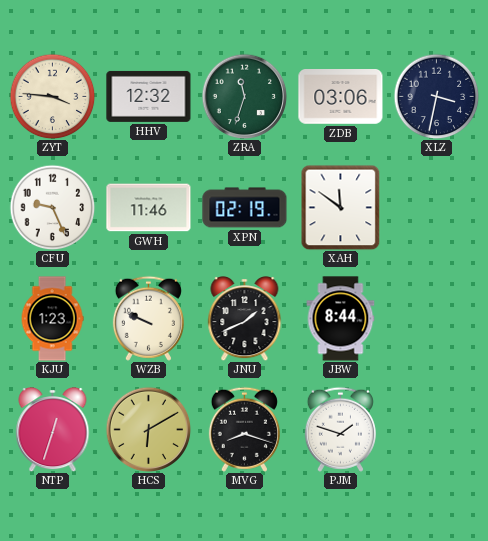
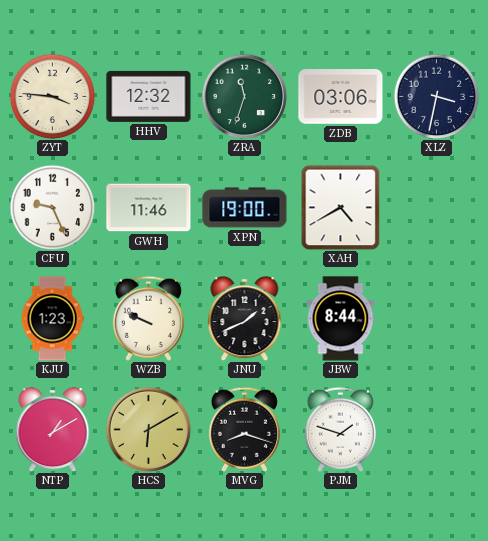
XPN: 02:19 -> 19:00
XAH: 11:51 -> 4:40
NTP: 12:33 -> 1:10
